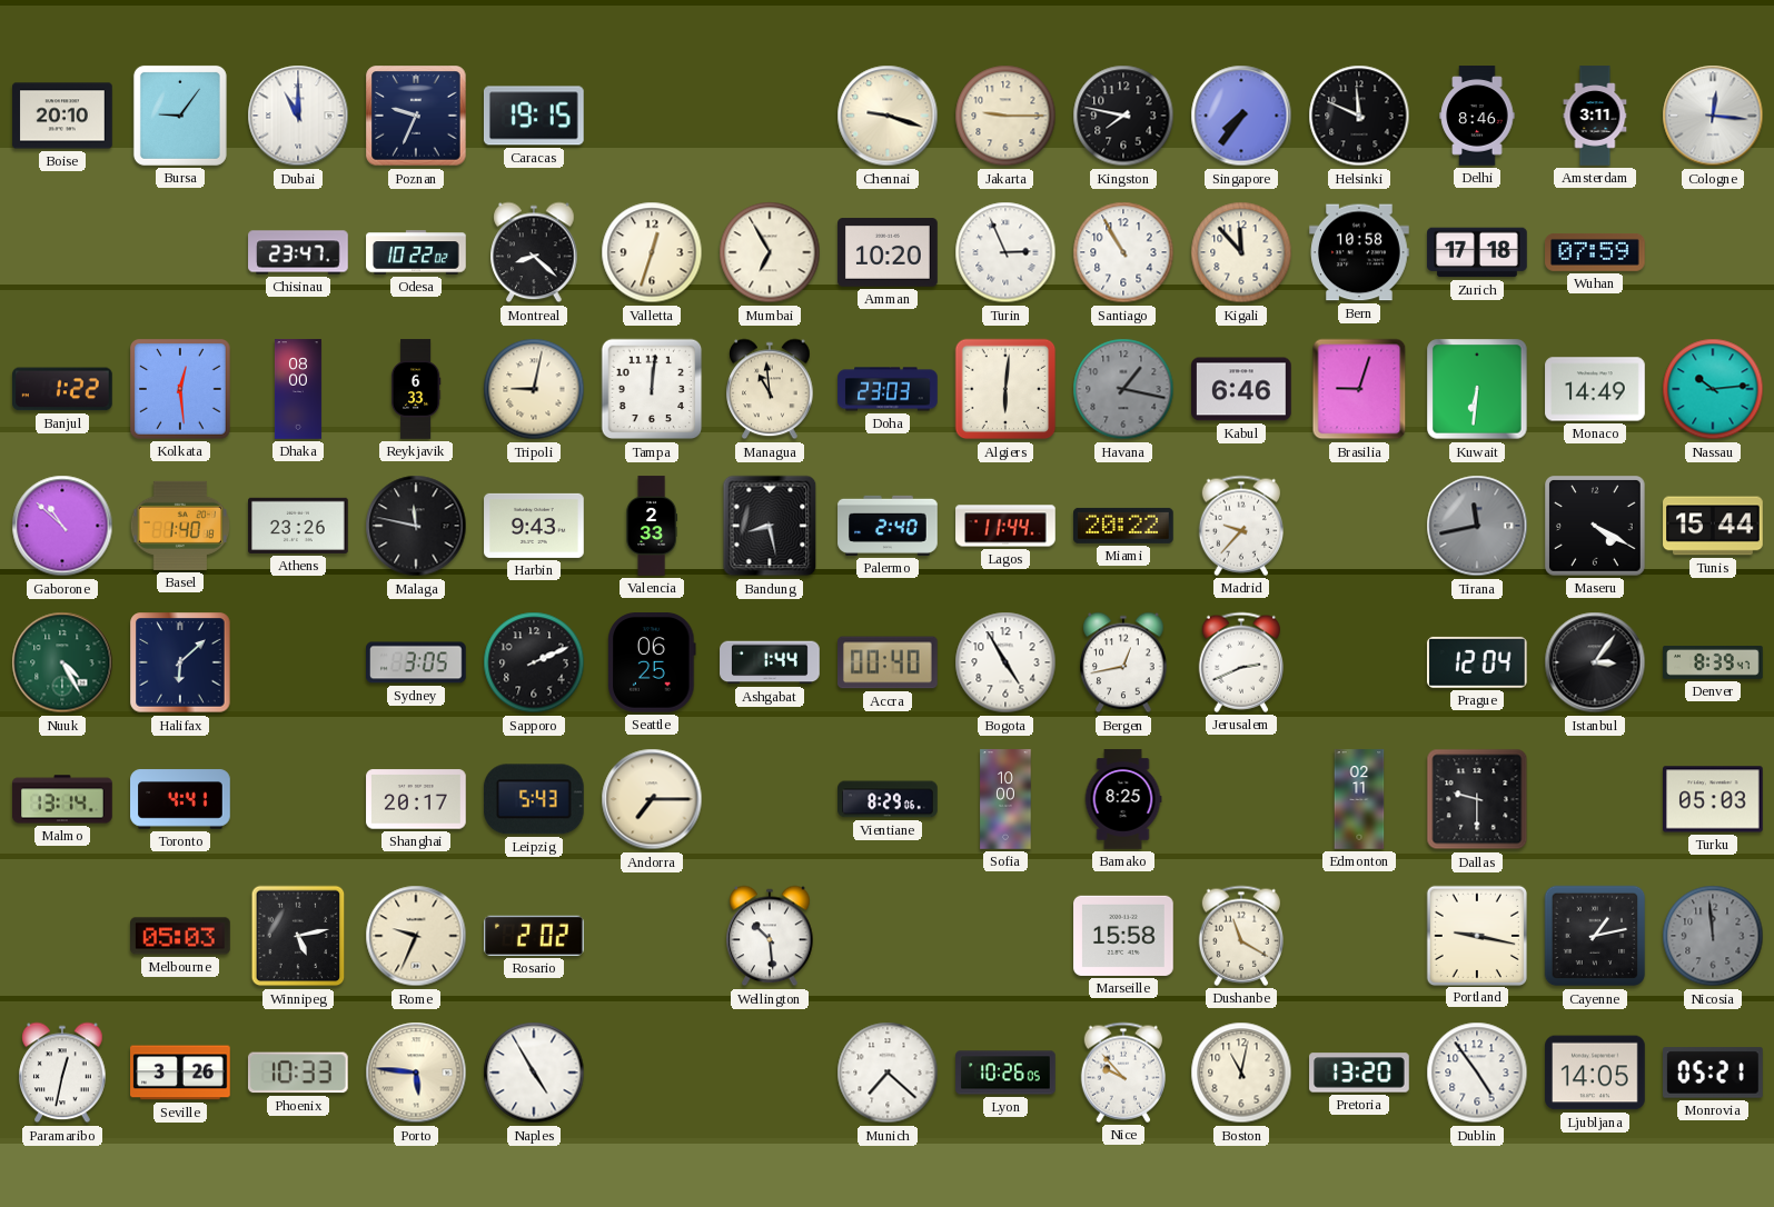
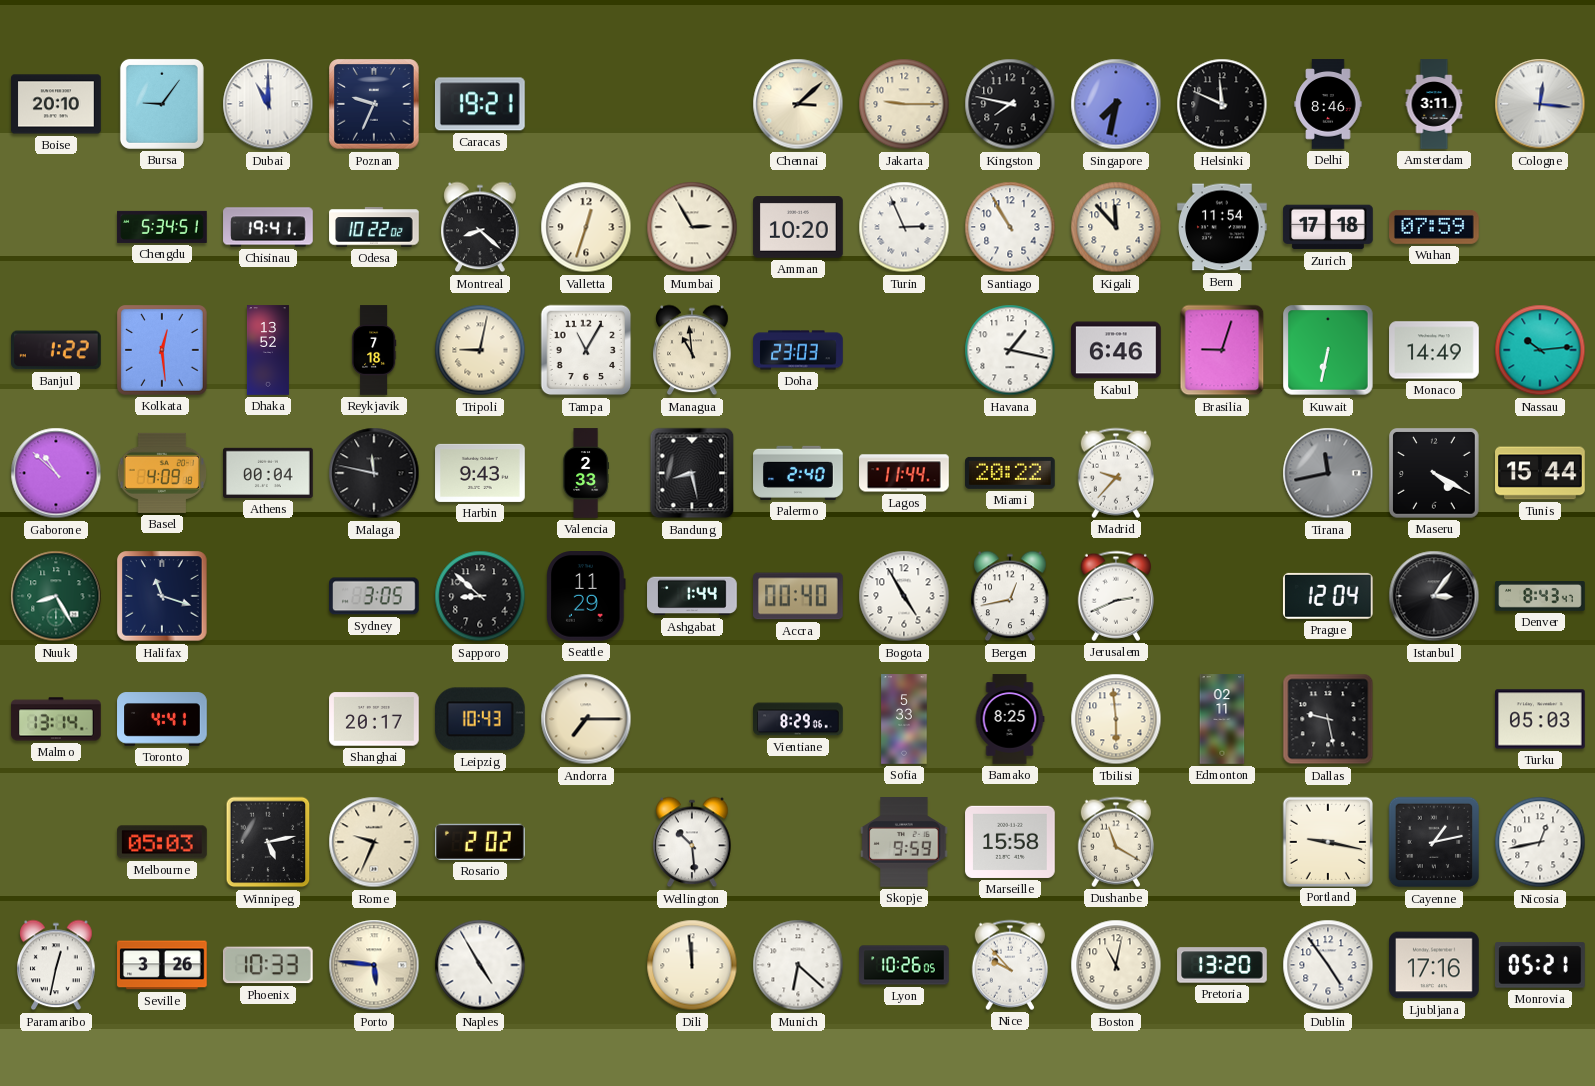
Caracas: 19:15 -> 19:21
Chennai: 9:18 -> 3:08
Singapore: 7:36 -> 7:32
Chengdu: none -> 5:34
Chisinau: 23:47 -> 19:41
Mumbai: 6:55 -> 2:55
Bern: 10:58 -> 11:54
Dhaka: 08:00 -> 13:52
Reykjavik: 6:33 -> 7:18
Tampa: 12:01 -> 11:05
Algiers: 6:01 -> none
Havana dial: grey -> white
Kuwait: 6:31 -> 6:32
Basel: 1:40 -> 4:09
Athens: 23:26 -> 00:04
Nuuk: 4:25 -> 8:25
Halifax: 6:08 -> 11:18
Sapporo: 2:11 -> 8:52
Seattle: 06:25 -> 11:29
Denver: 8:39 -> 8:43
Leipzig: 5:43 -> 10:43
Sofia: 10:00 -> 5:33
Tbilisi: none -> 5:59
Dallas: 9:30 -> 9:28
Skopje: none -> 9:59
Nicosia: 11:59 -> 12:43
Nicosia dial: grey -> white
Dili: none -> 11:59
Munich: 7:22 -> 6:22
Ljubljana: 14:05 -> 17:16
